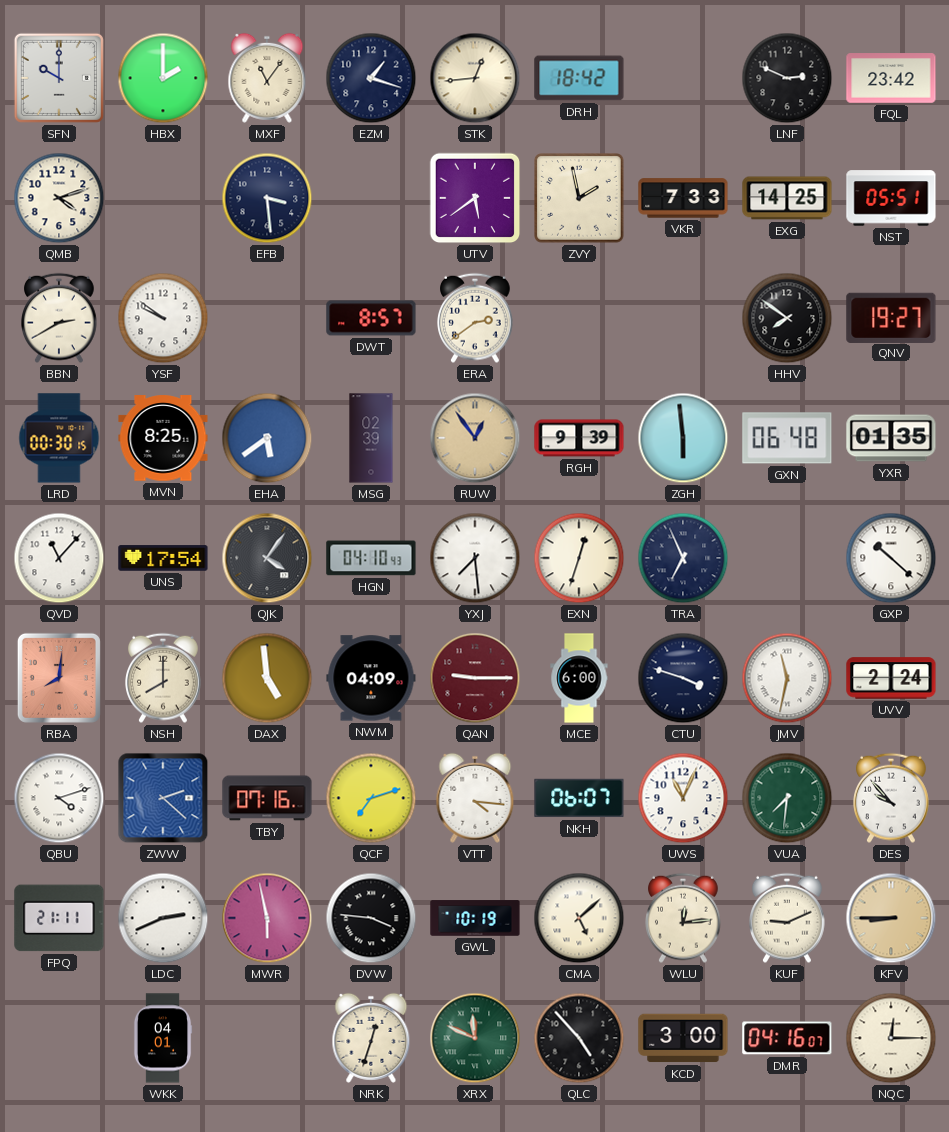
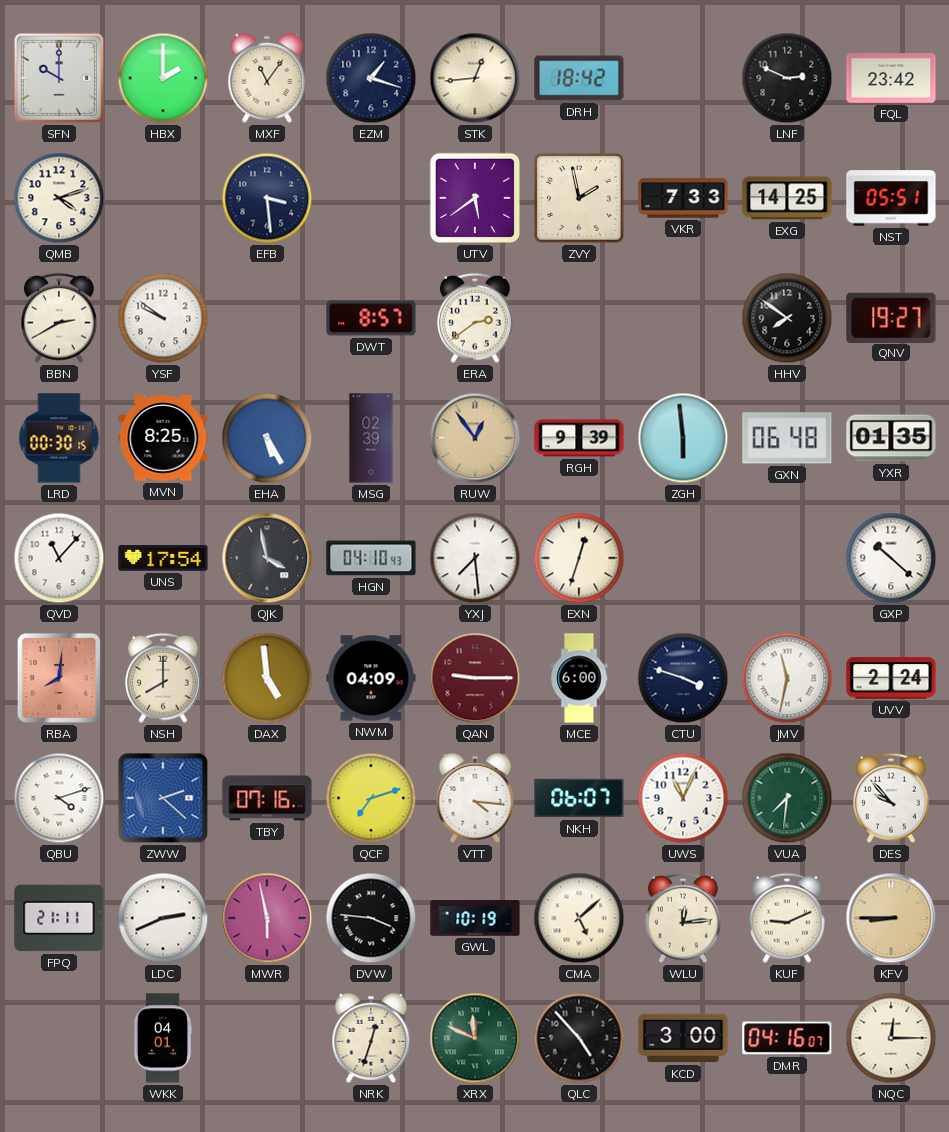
EHA: 5:39 -> 5:25
QJK: 4:06 -> 3:58
TRA: 6:56 -> none
